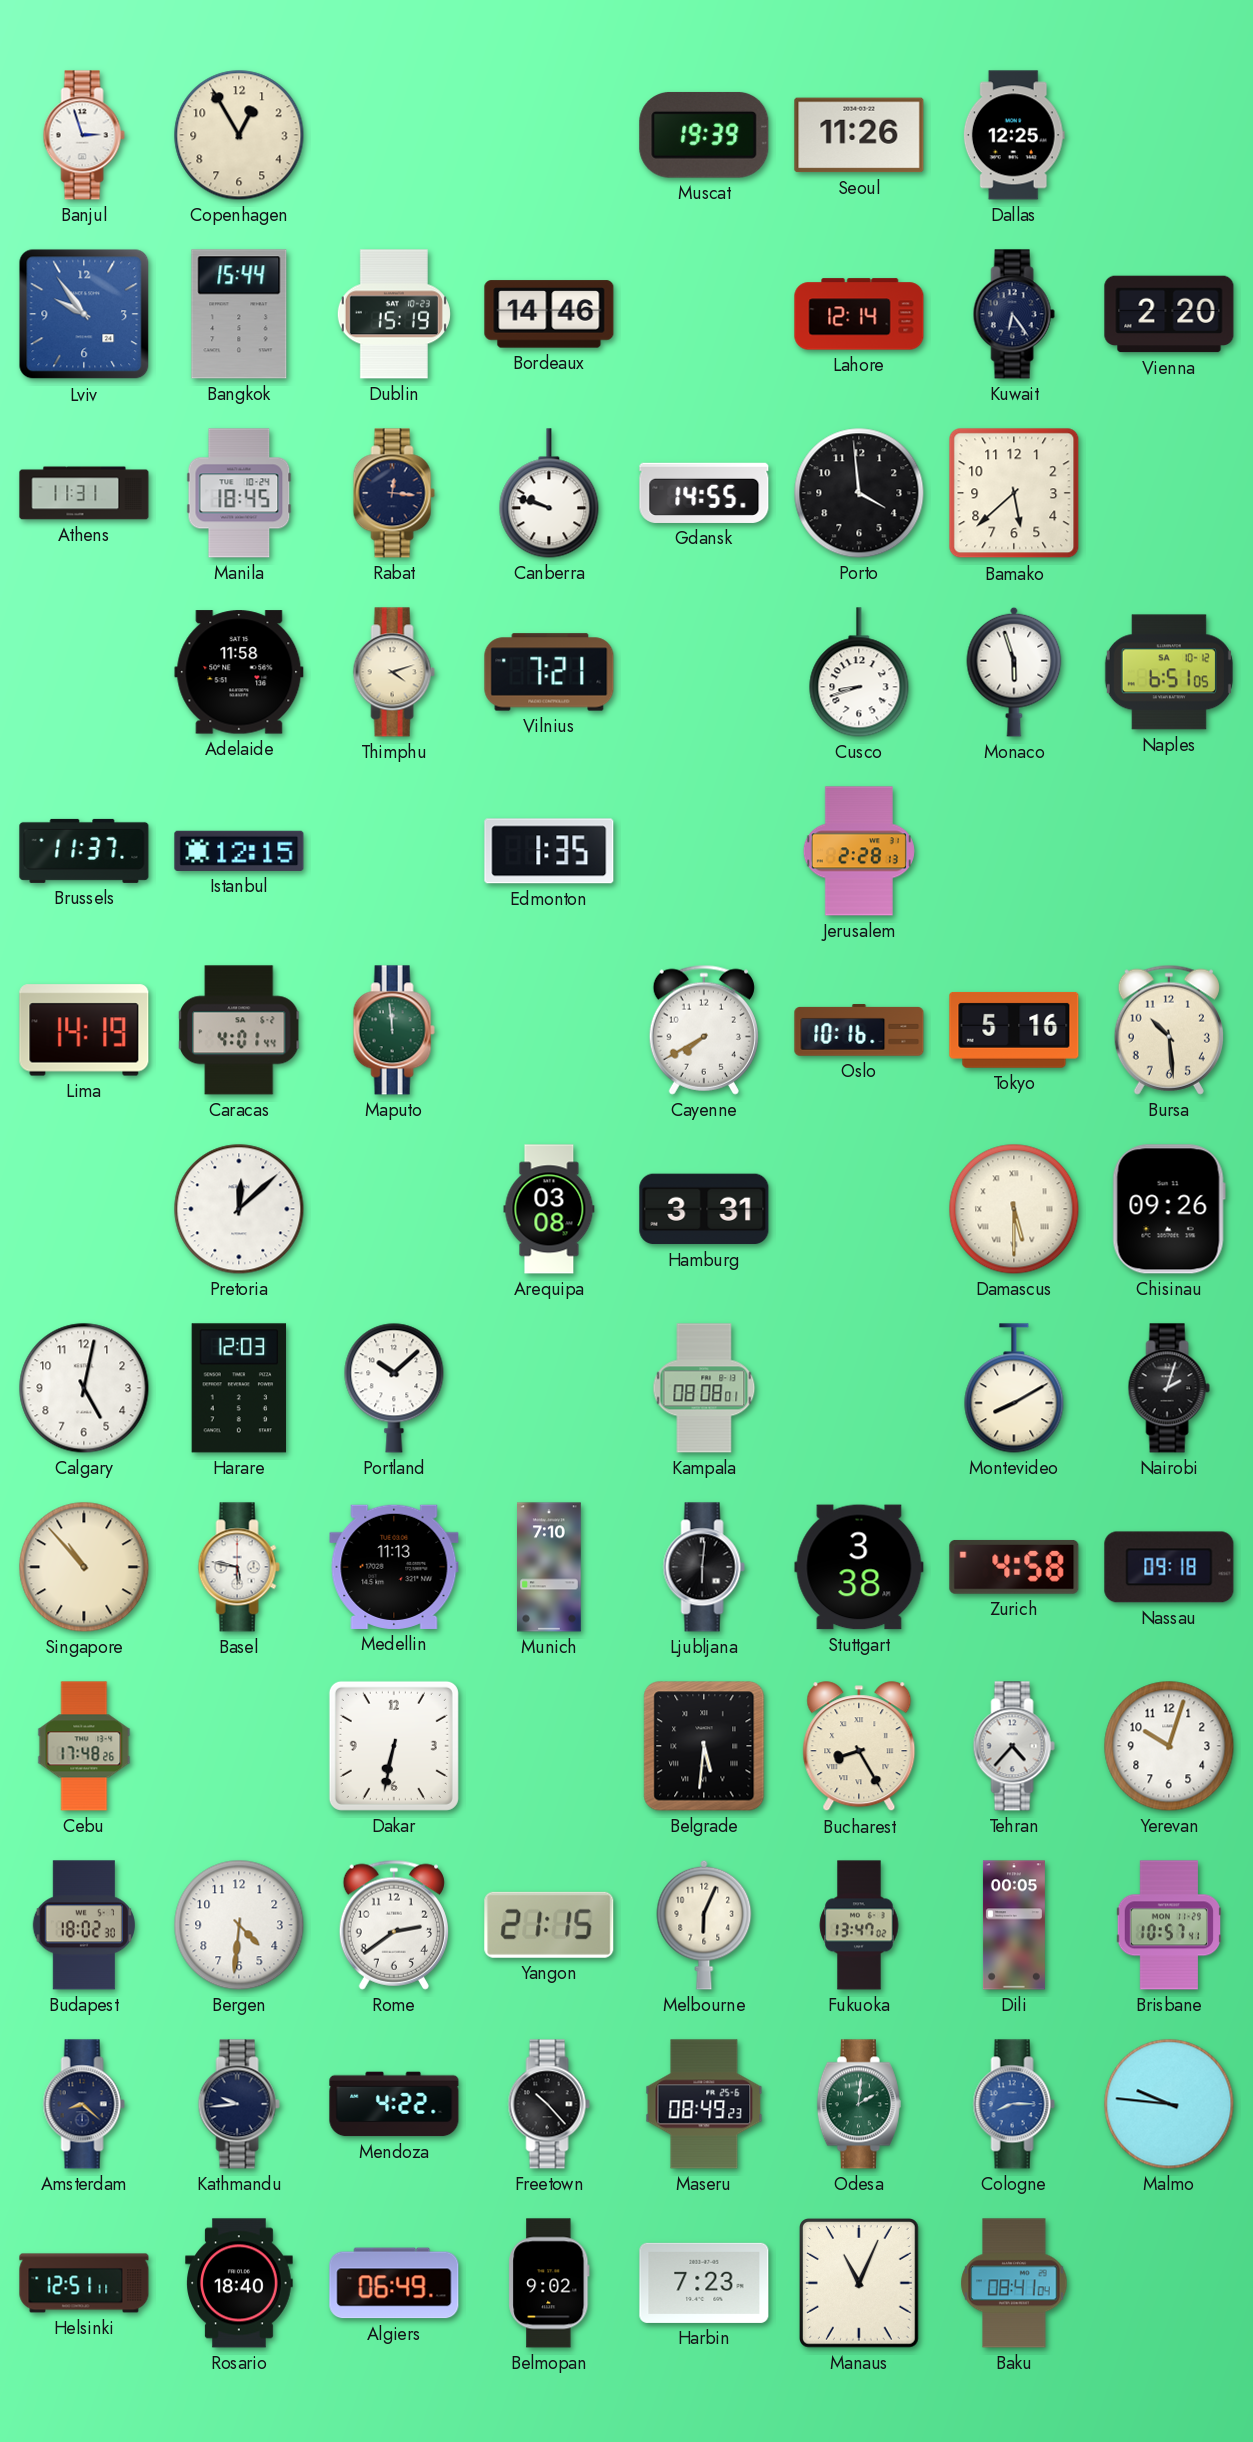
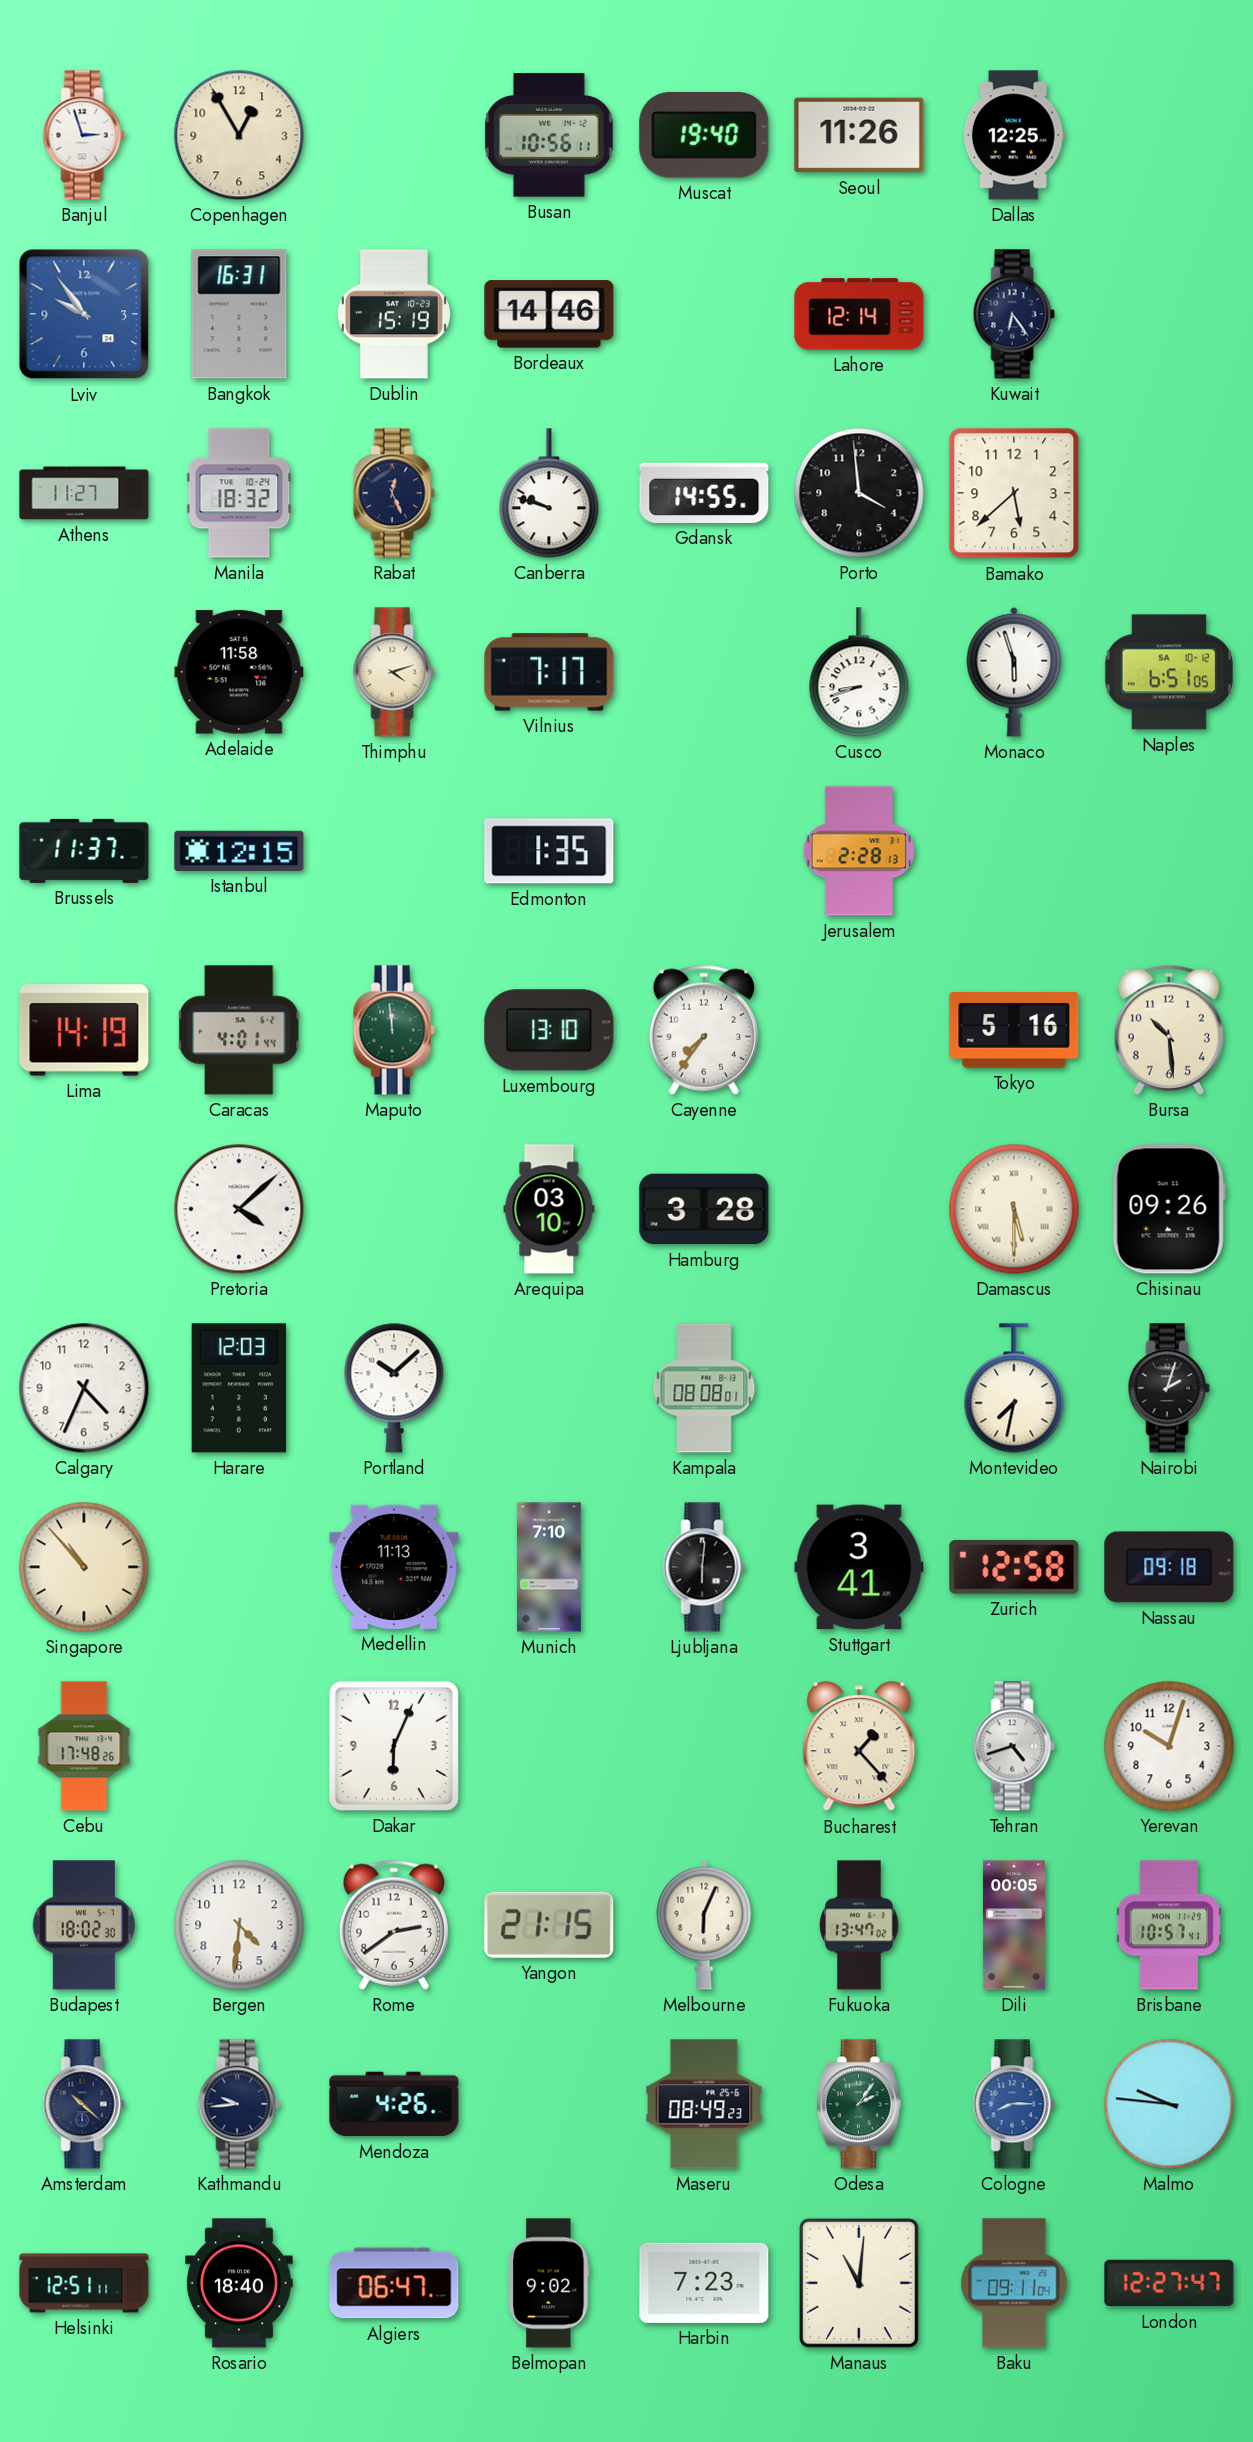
Busan: none -> 10:56
Muscat: 19:39 -> 19:40
Bangkok: 15:44 -> 16:31
Vienna: 2:20 -> none
Athens: 11:31 -> 11:27
Manila: 18:45 -> 18:32
Rabat: 12:16 -> 12:26
Vilnius: 7:21 -> 7:17
Luxembourg: none -> 13:10
Cayenne: 7:40 -> 7:36
Oslo: 10:16 -> none
Pretoria: 12:08 -> 4:08
Arequipa: 03:08 -> 03:10
Hamburg: 3:31 -> 3:28
Calgary: 5:02 -> 4:34
Montevideo: 8:10 -> 7:32
Basel: 5:47 -> none
Stuttgart: 3:38 -> 3:41
Zurich: 4:58 -> 12:58
Dakar: 6:32 -> 6:04
Belgrade: 5:31 -> none
Bucharest: 8:25 -> 1:23
Tehran: 4:37 -> 4:42
Amsterdam: 8:22 -> 10:22
Mendoza: 4:22 -> 4:26
Freetown: 10:23 -> none
Odesa: 2:01 -> 2:06
Algiers: 06:49 -> 06:47
Manaus: 11:04 -> 11:01
Baku: 08:41 -> 09:11
London: none -> 12:27
